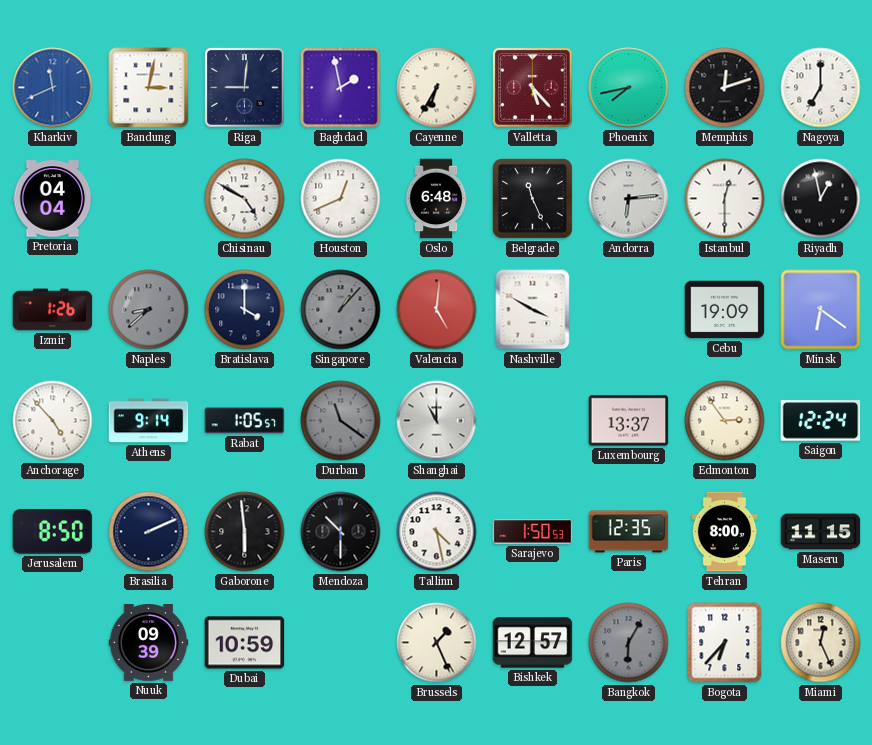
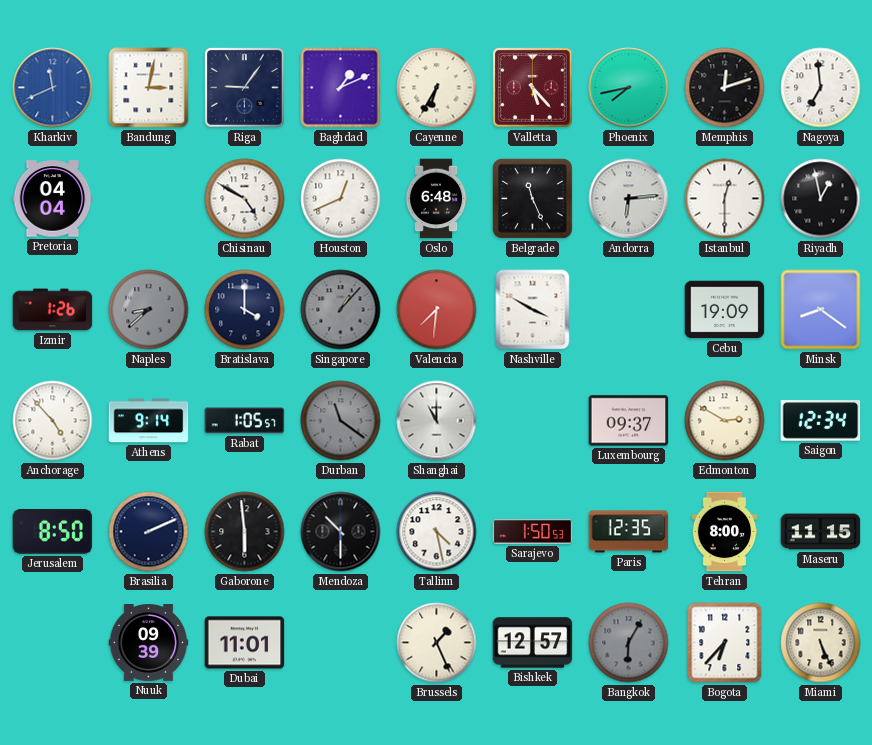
Riga: 9:01 -> 9:06
Baghdad: 1:58 -> 1:11
Nagoya: 7:00 -> 6:59
Valencia: 5:01 -> 7:31
Minsk: 6:21 -> 8:21
Luxembourg: 13:37 -> 09:37
Edmonton: 2:54 -> 2:50
Saigon: 12:24 -> 12:34
Dubai: 10:59 -> 11:01
Miami: 12:26 -> 5:26
